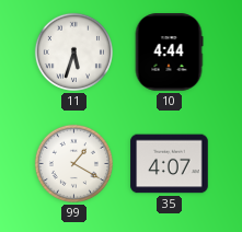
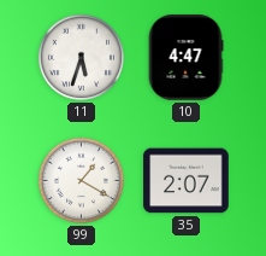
10: 4:44 -> 4:47
35: 4:07 -> 2:07
